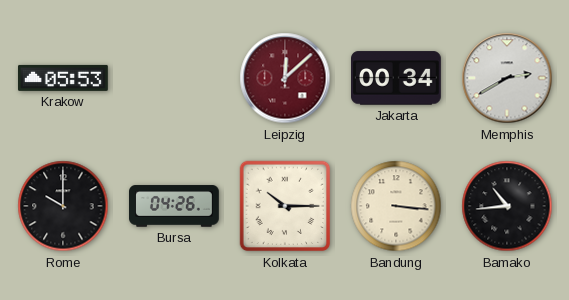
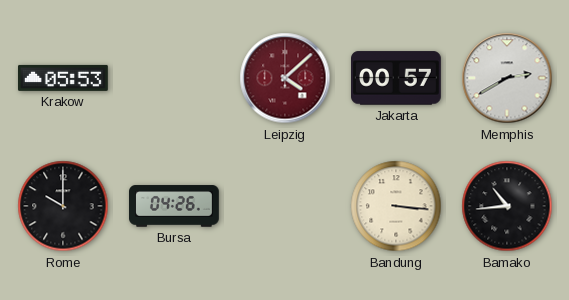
Leipzig: 12:08 -> 4:08
Jakarta: 00:34 -> 00:57
Kolkata: 10:15 -> none
